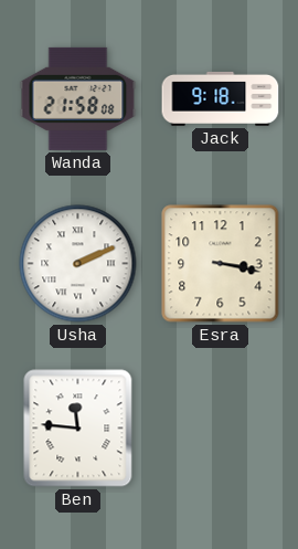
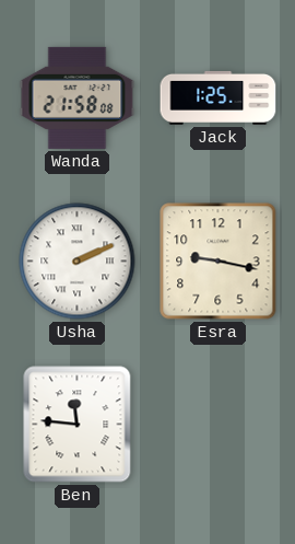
Jack: 9:18 -> 1:25
Esra: 3:17 -> 9:17
